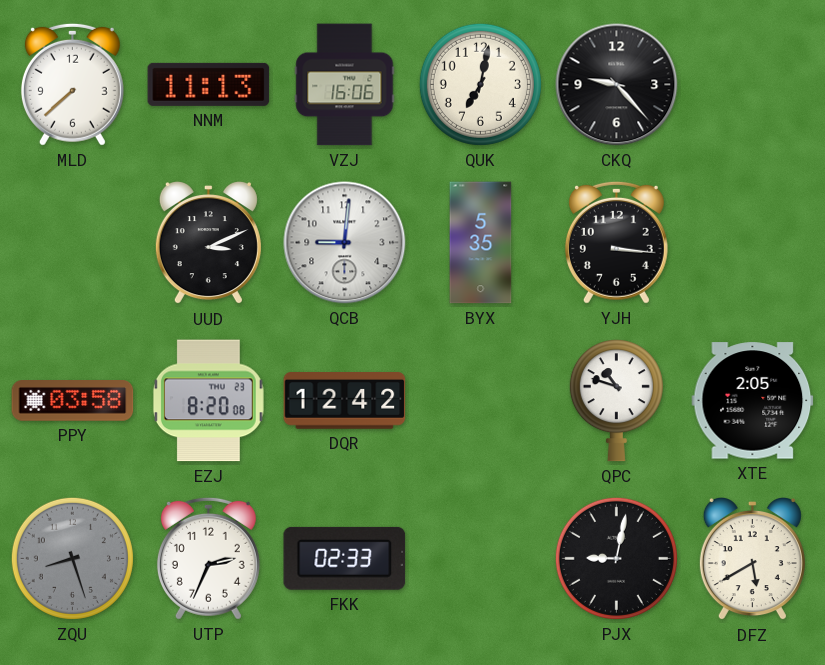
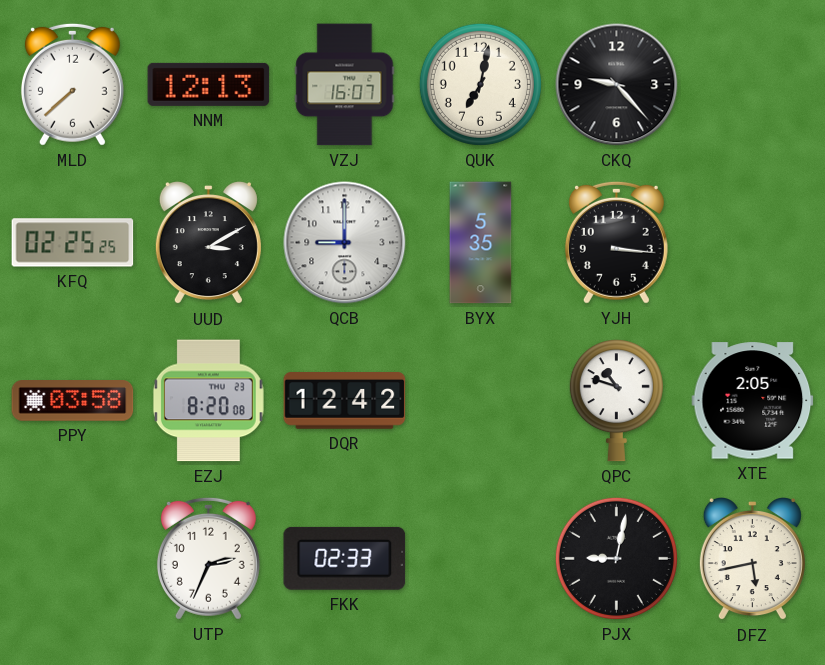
NNM: 11:13 -> 12:13
VZJ: 16:06 -> 16:07
KFQ: none -> 02:25
UUD: 3:11 -> 3:10
QCB: 9:01 -> 9:00
ZQU: 8:27 -> none
DFZ: 5:40 -> 5:43
